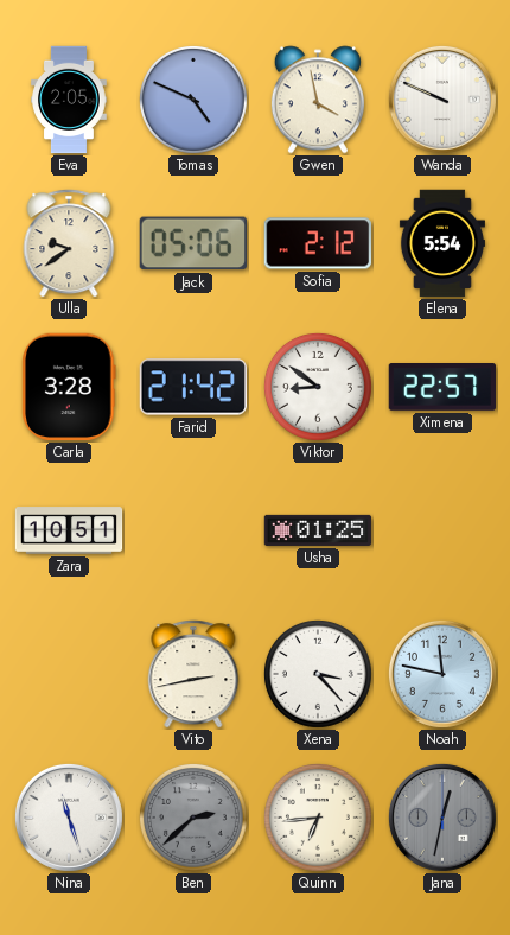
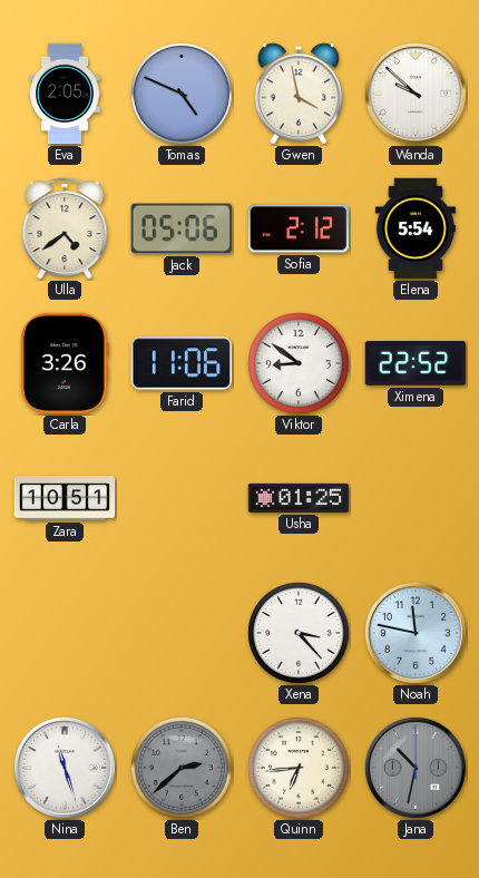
Wanda: 9:49 -> 9:52
Ulla: 9:39 -> 4:39
Carla: 3:28 -> 3:26
Farid: 21:42 -> 11:06
Ximena: 22:57 -> 22:52
Vito: 2:43 -> none
Jana: 12:32 -> 10:32
